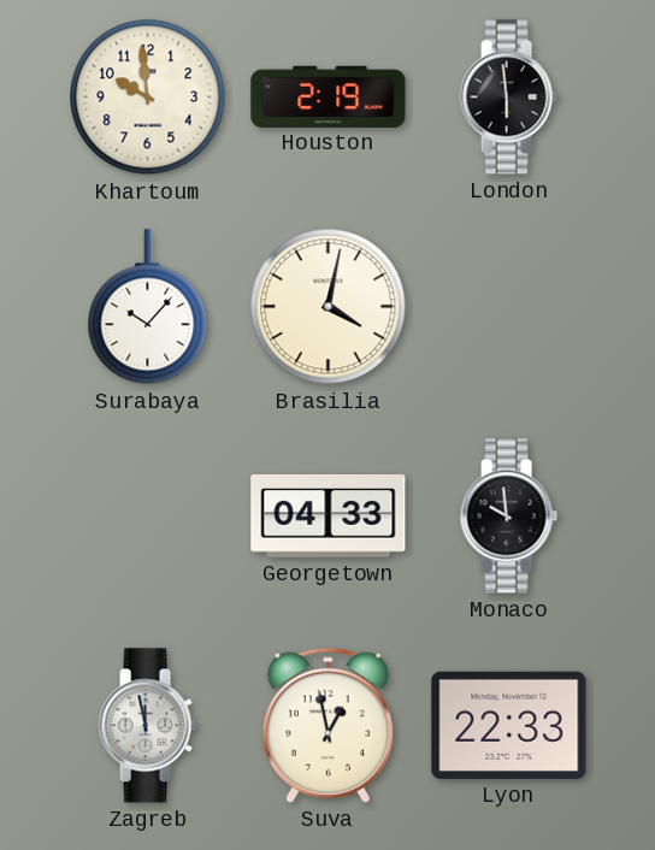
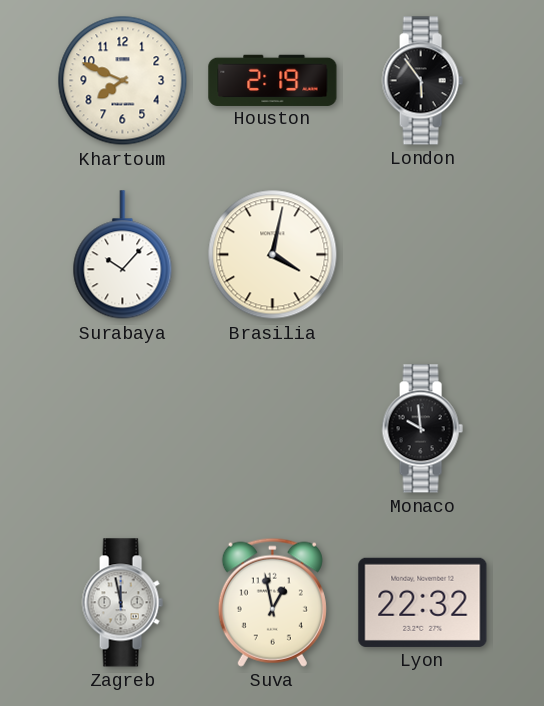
Khartoum: 9:59 -> 7:49
London: 5:59 -> 5:54
Georgetown: 04:33 -> none
Lyon: 22:33 -> 22:32
